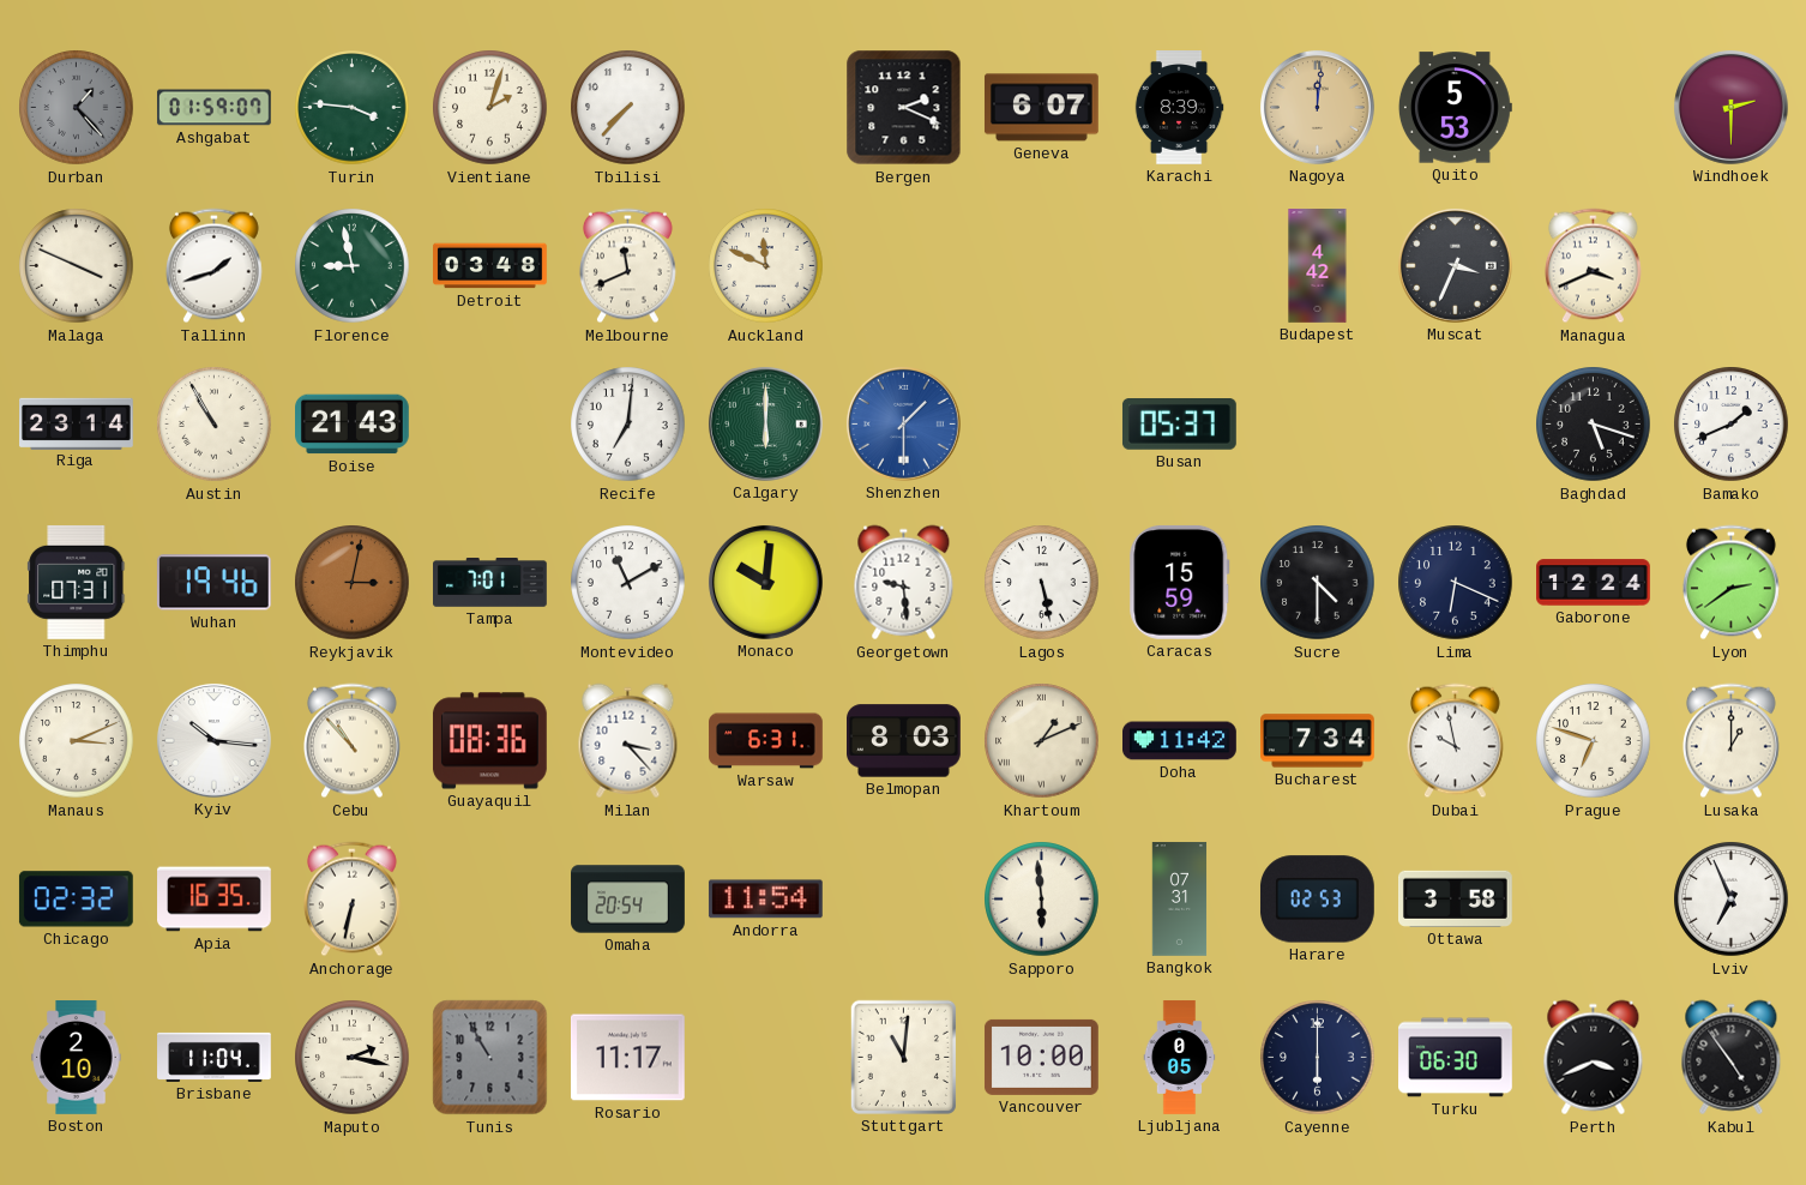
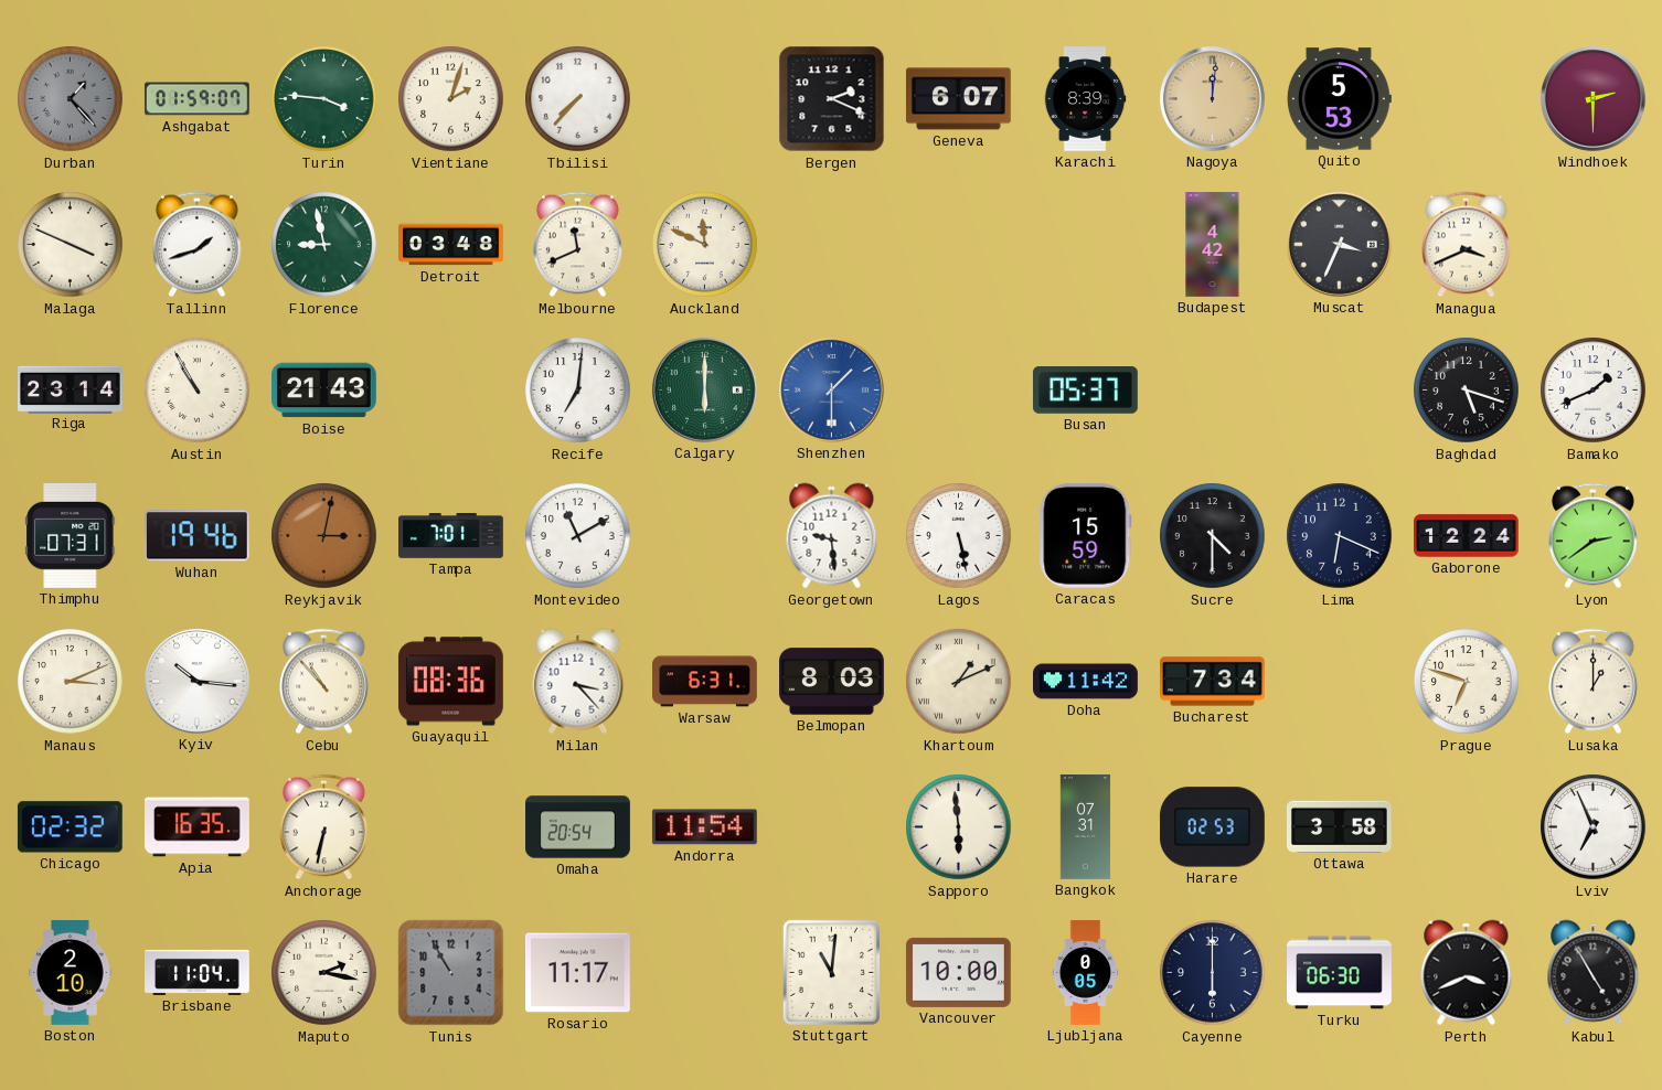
Monaco: 10:01 -> none
Dubai: 9:58 -> none
Kabul: 4:54 -> 4:55
